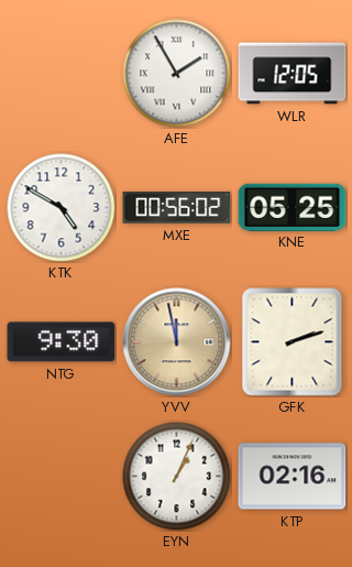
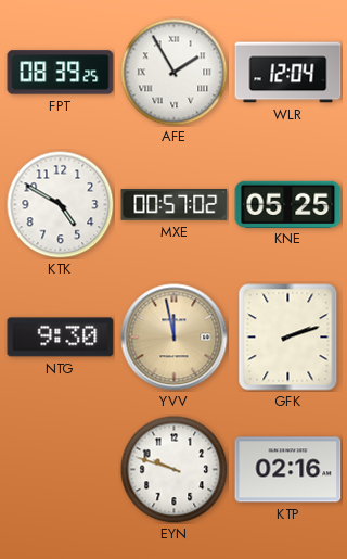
FPT: none -> 08:39
WLR: 12:05 -> 12:04
MXE: 00:56 -> 00:57
EYN: 1:04 -> 9:48
